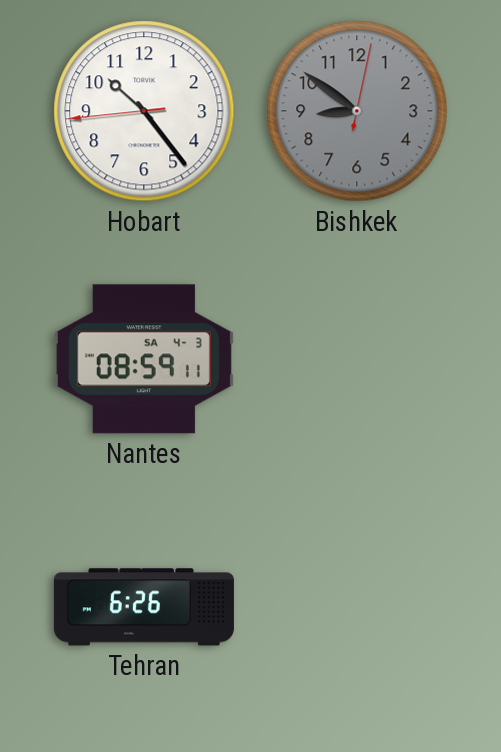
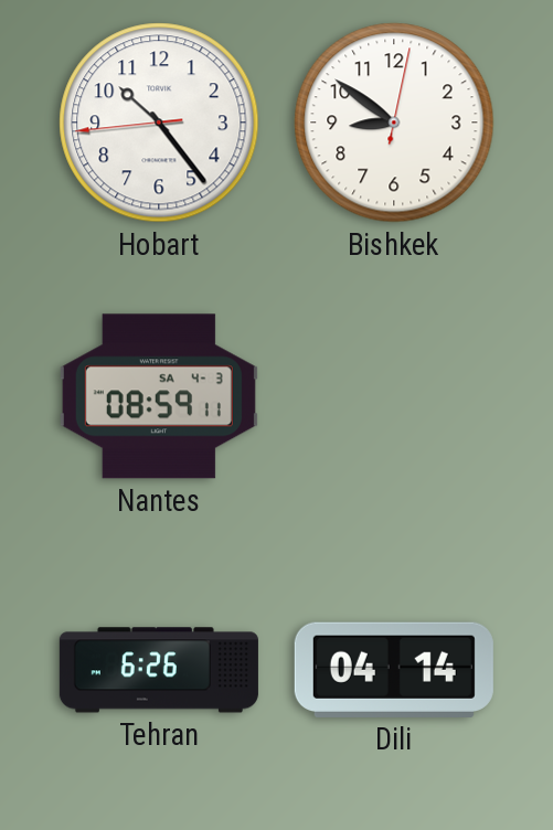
Bishkek dial: grey -> white
Dili: none -> 04:14
